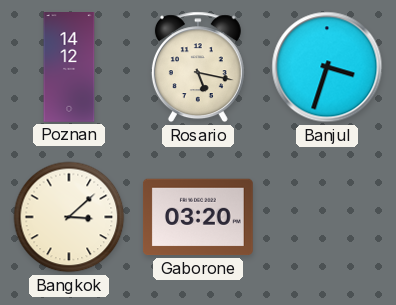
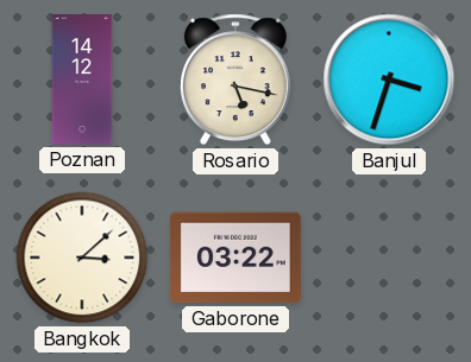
Gaborone: 03:20 -> 03:22
